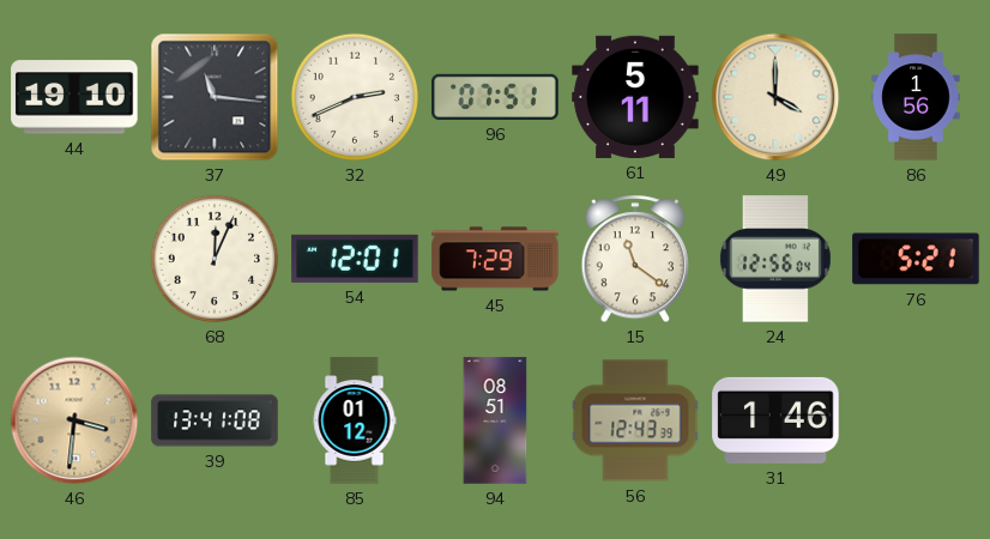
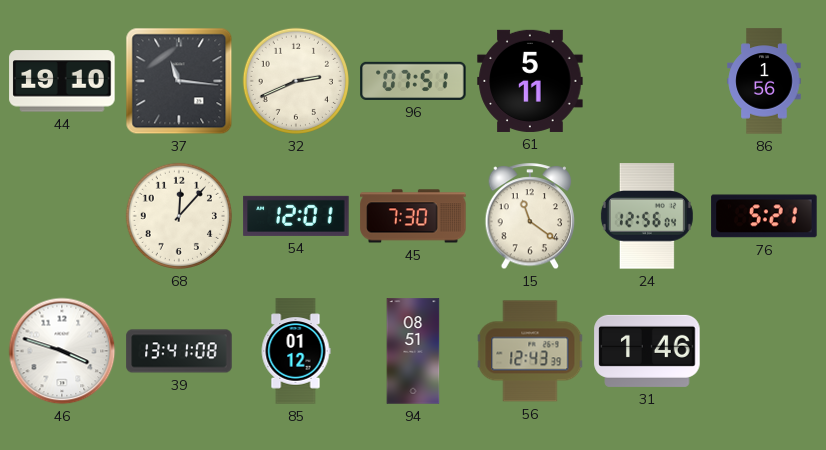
49: 4:00 -> none
68: 12:04 -> 12:07
45: 7:29 -> 7:30
46: 3:31 -> 3:48
46 dial: champagne -> white
